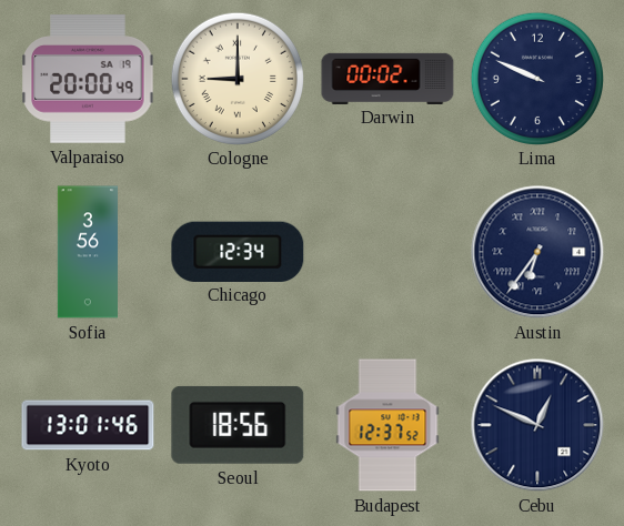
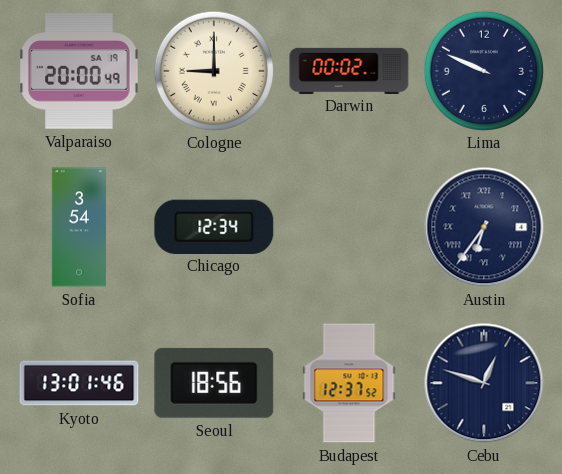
Sofia: 3:56 -> 3:54
Cebu: 12:49 -> 12:48
